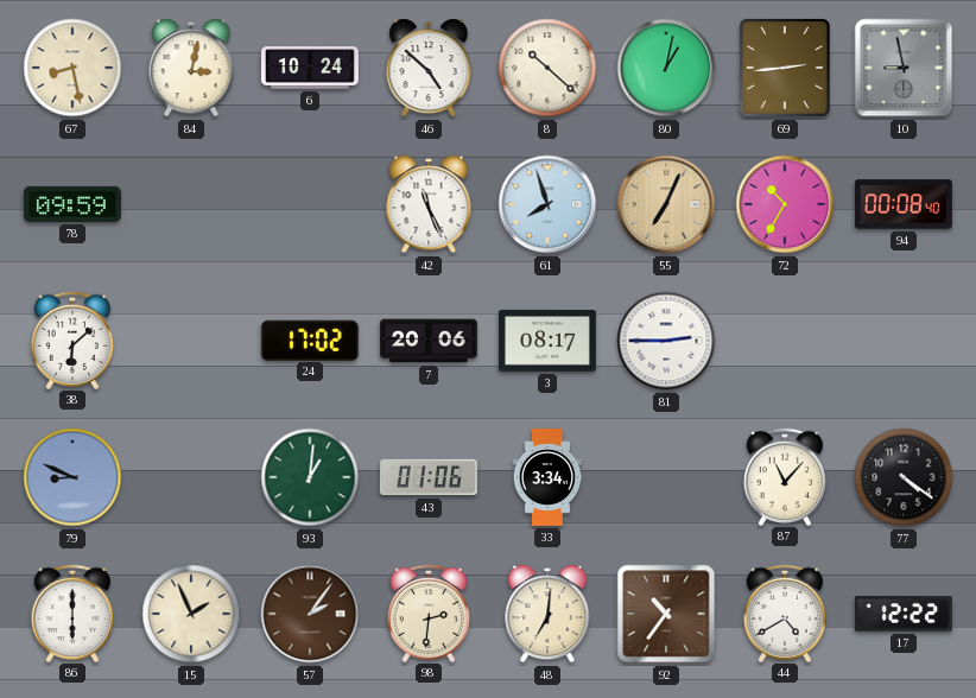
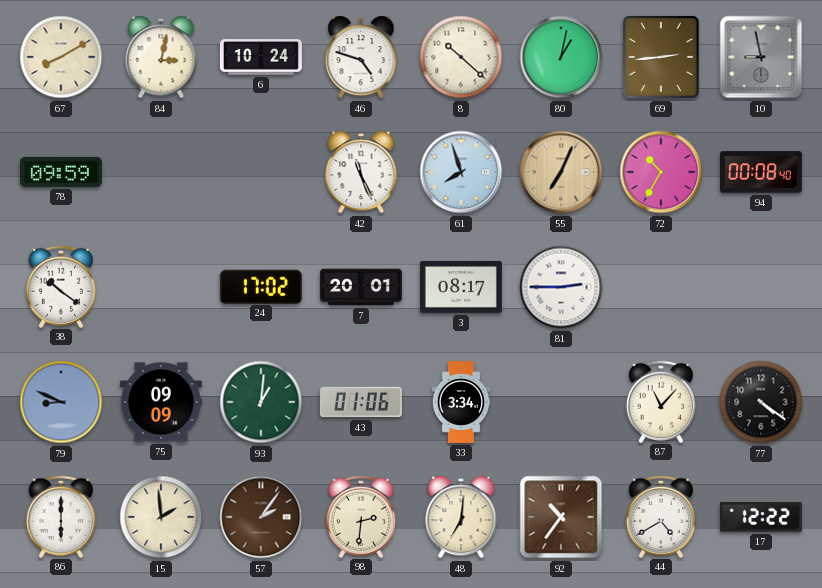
67: 8:28 -> 8:10
46: 4:52 -> 4:48
38: 6:08 -> 10:21
7: 20:06 -> 20:01
75: none -> 09:09
15: 1:56 -> 1:59
